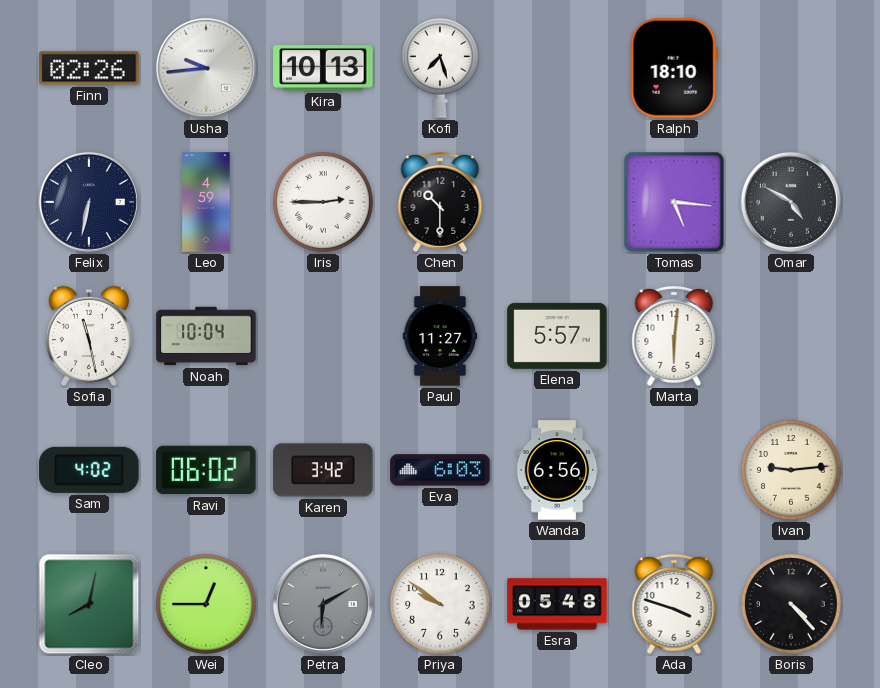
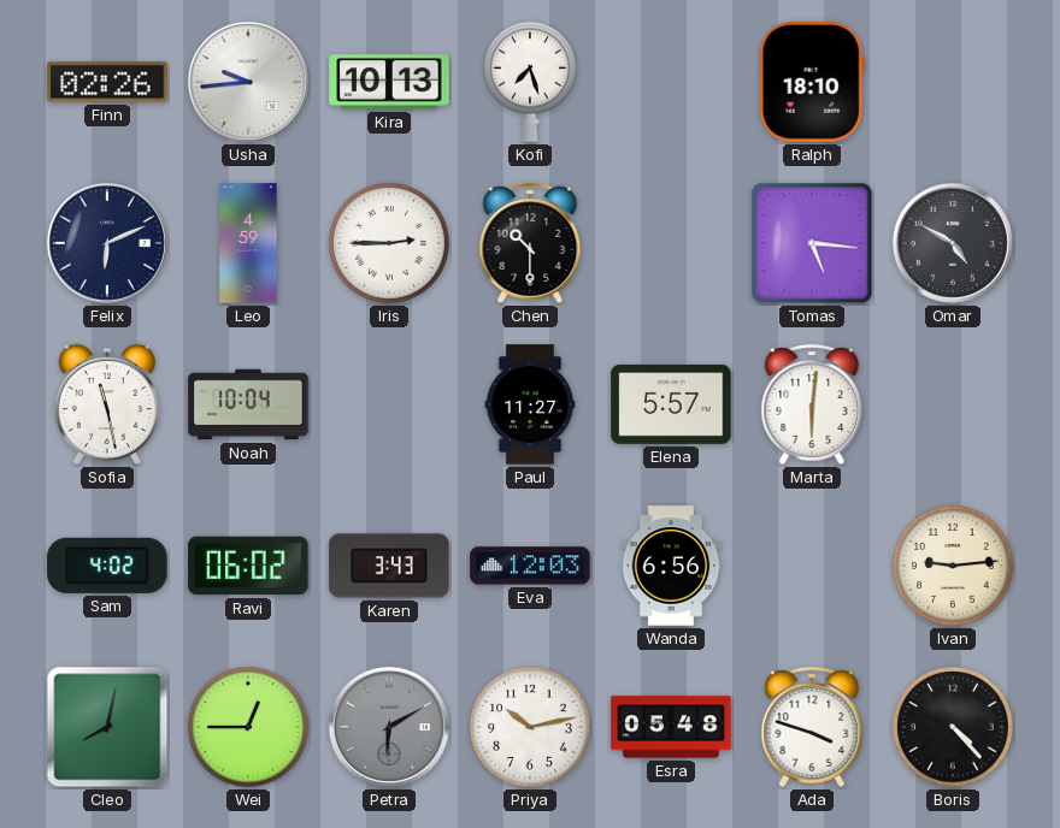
Felix: 6:32 -> 6:11
Karen: 3:42 -> 3:43
Eva: 6:03 -> 12:03
Priya: 9:51 -> 10:13
